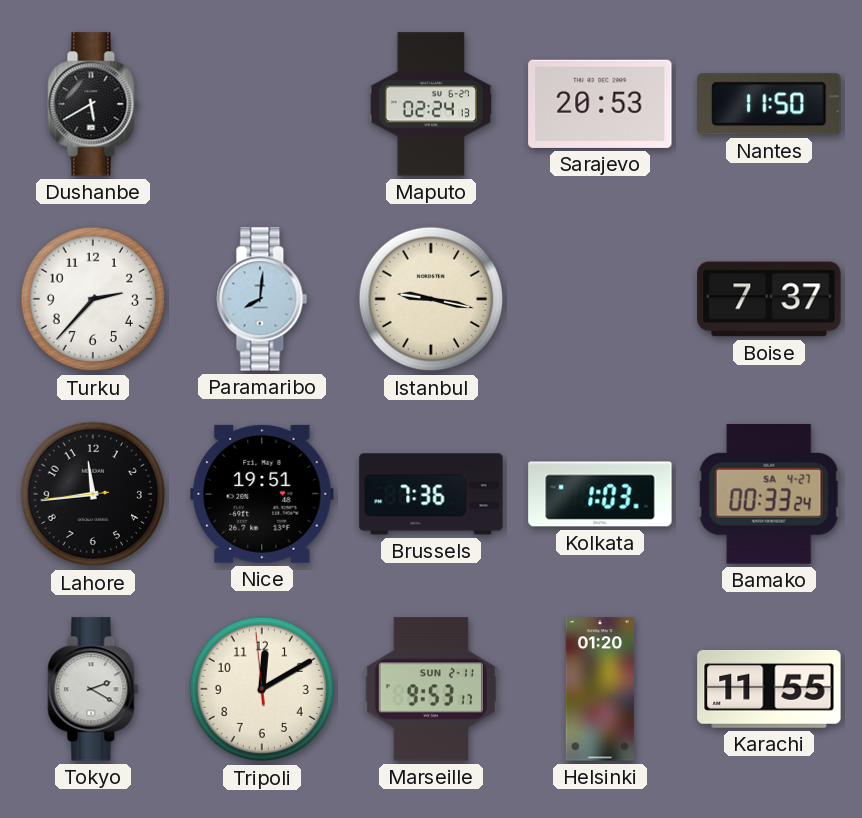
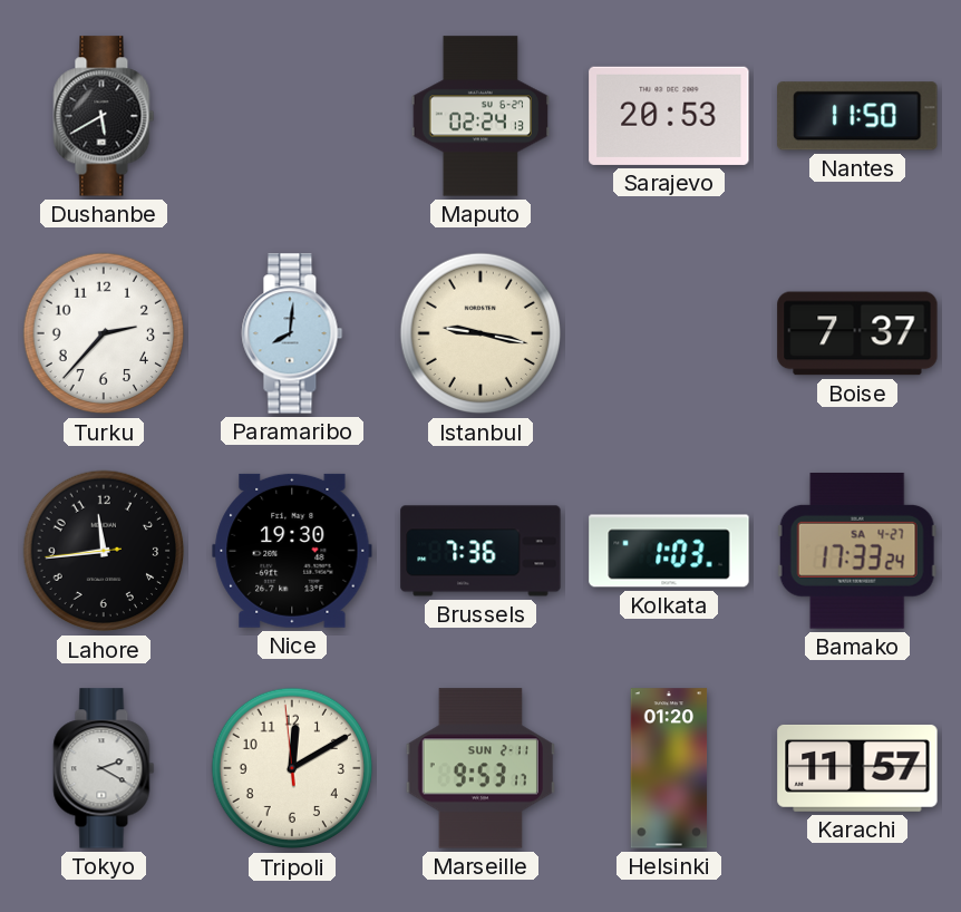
Nice: 19:51 -> 19:30
Bamako: 00:33 -> 17:33
Karachi: 11:55 -> 11:57
